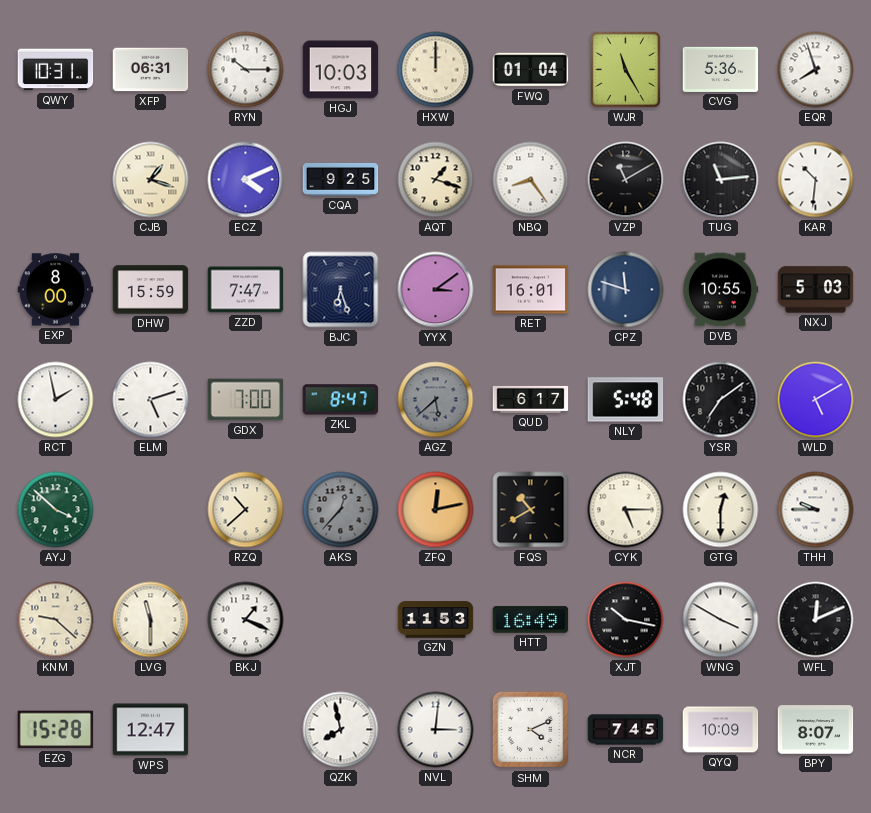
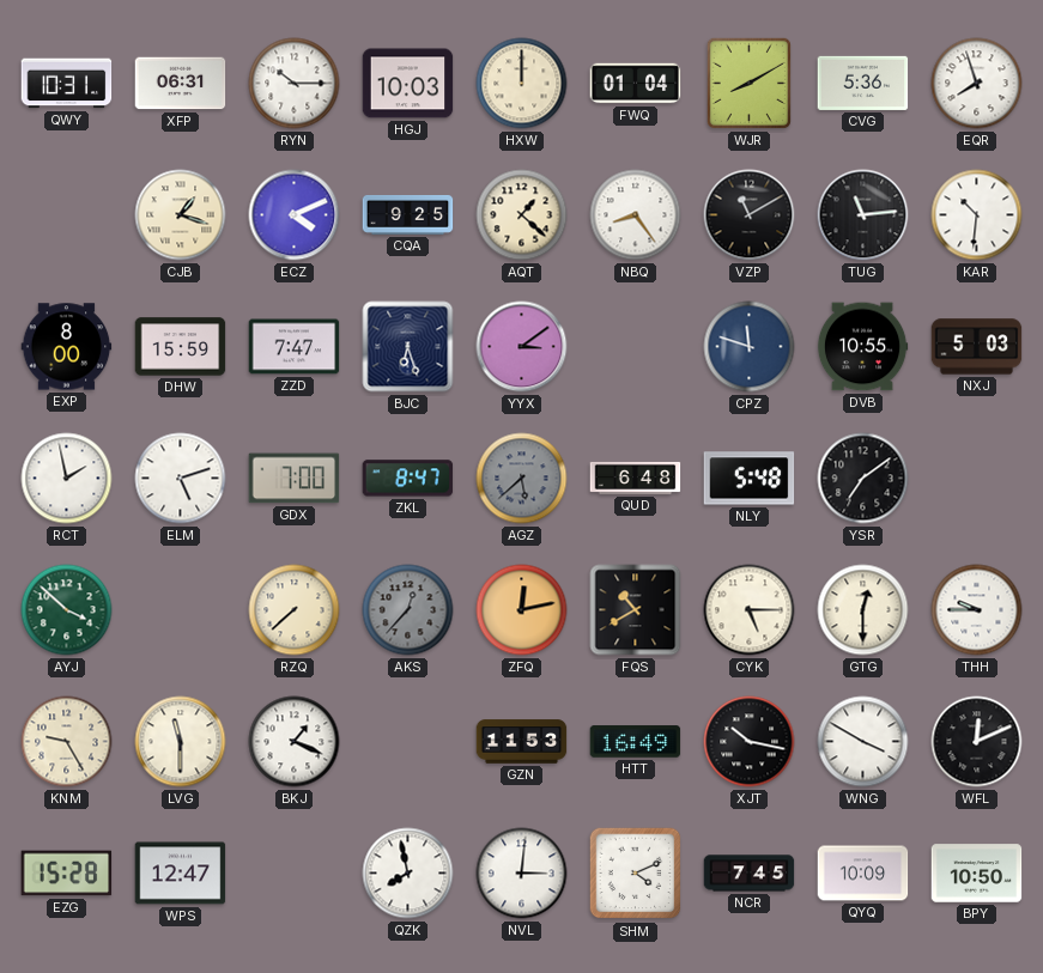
WJR: 11:25 -> 8:10
AQT: 1:18 -> 1:22
RET: 16:01 -> none
QUD: 6:17 -> 6:48
WLD: 5:10 -> none
RZQ: 10:38 -> 7:38
KNM: 9:22 -> 9:25
BPY: 8:07 -> 10:50
